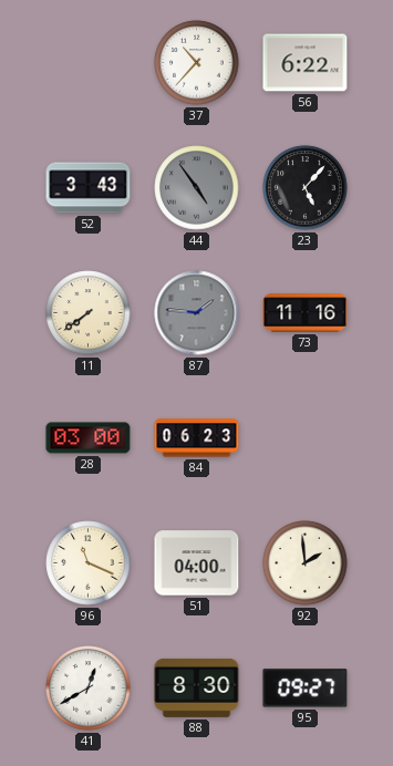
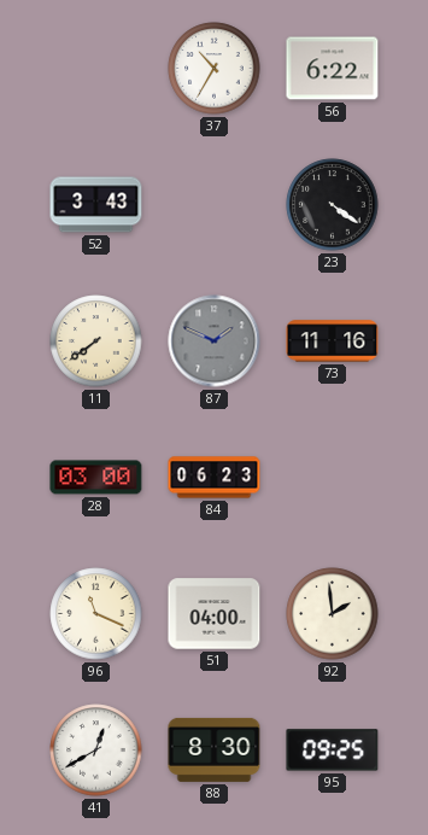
37: 10:37 -> 10:35
44: 4:54 -> none
23: 5:07 -> 4:21
87: 1:46 -> 1:49
95: 09:27 -> 09:25
